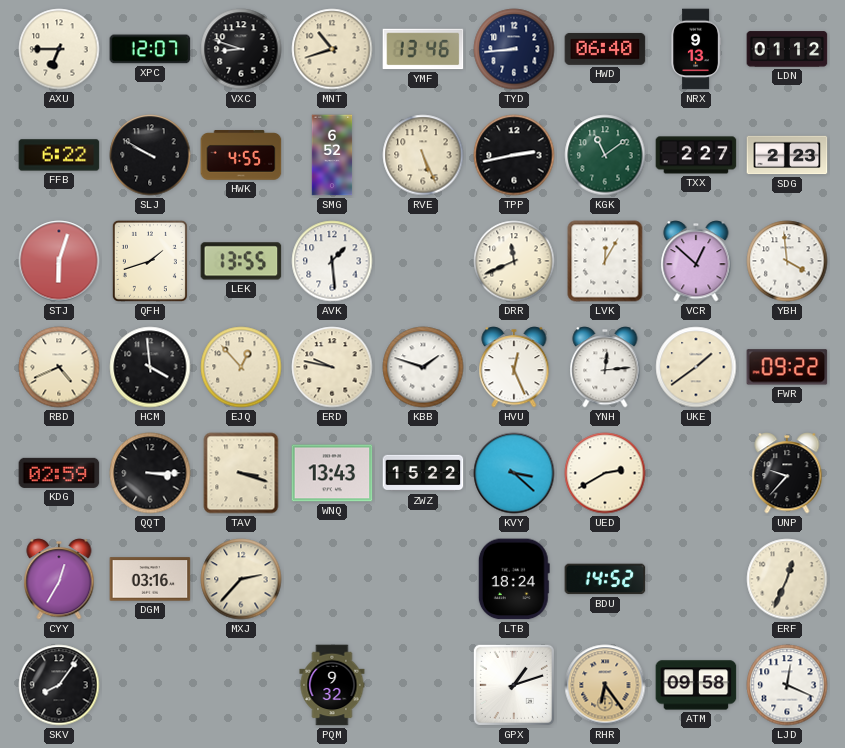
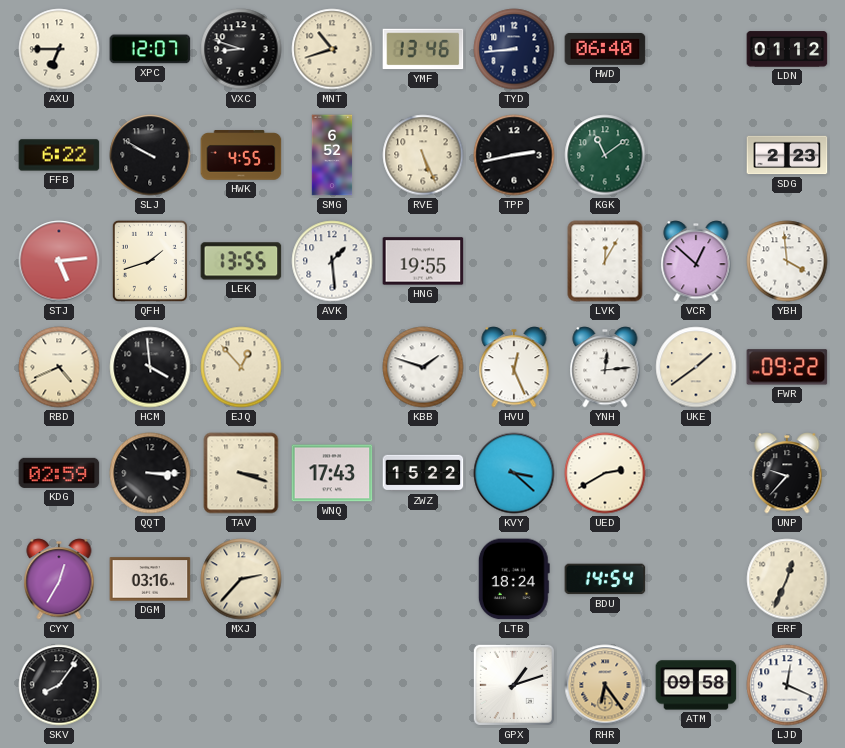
NRX: 9:13 -> none
TXX: 2:27 -> none
STJ: 6:03 -> 5:14
HNG: none -> 19:55
DRR: 11:41 -> none
ERD: 9:47 -> none
WNQ: 13:43 -> 17:43
BDU: 14:52 -> 14:54
PQM: 9:32 -> none
